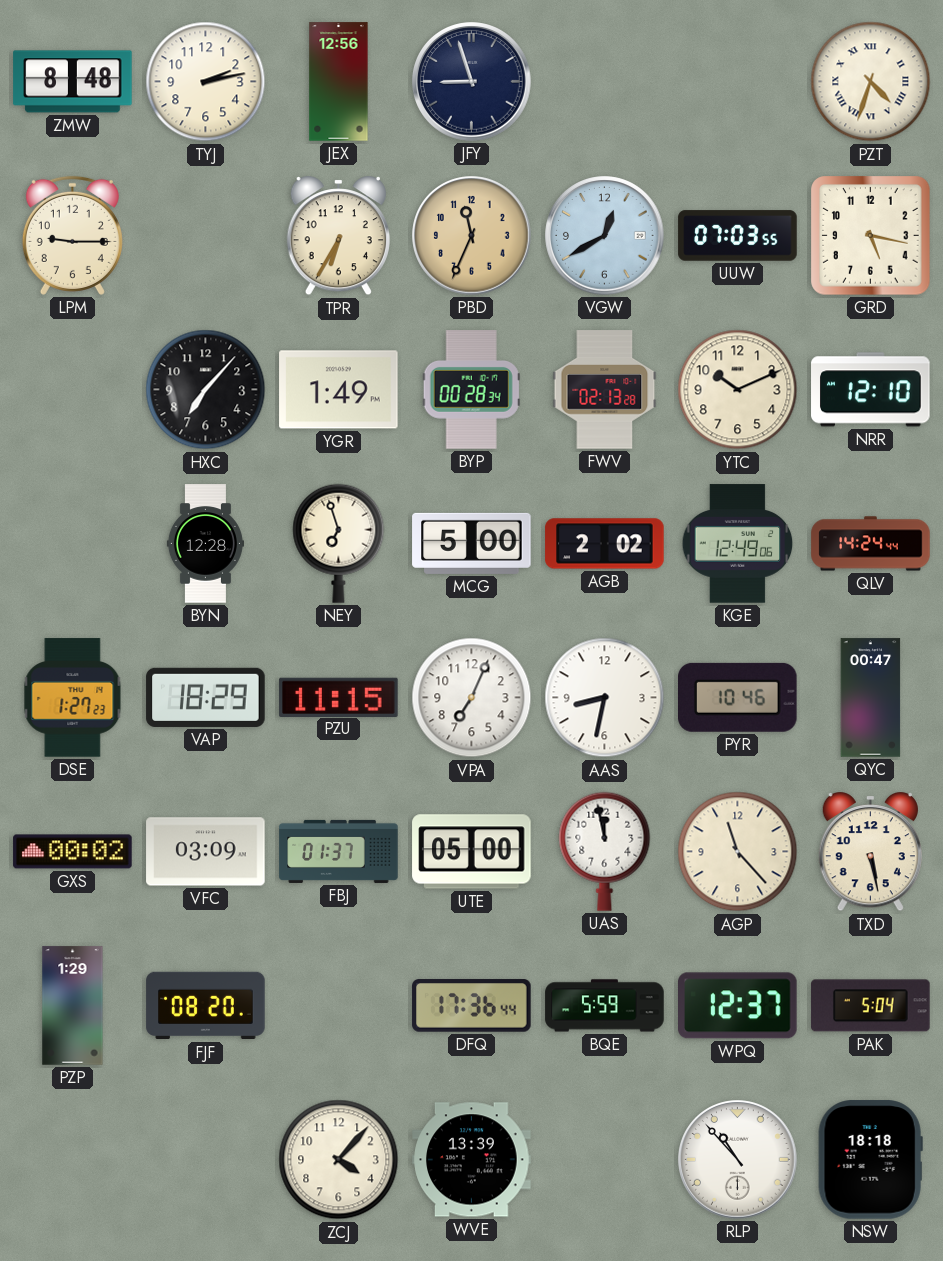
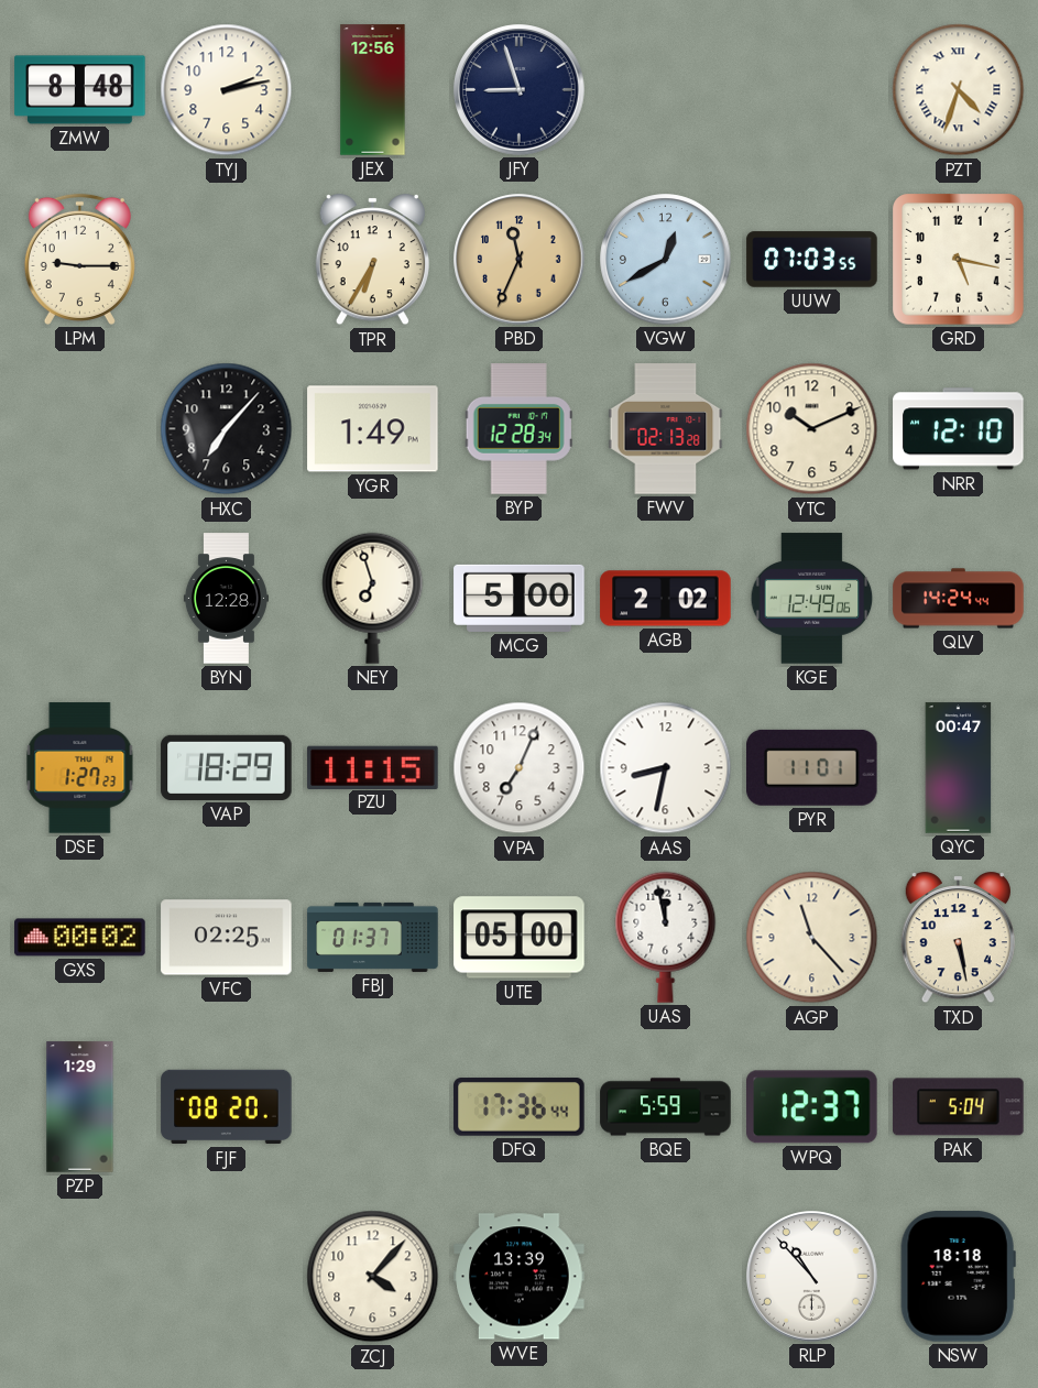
BYP: 00:28 -> 12:28
PYR: 10:46 -> 11:01
VFC: 03:09 -> 02:25
